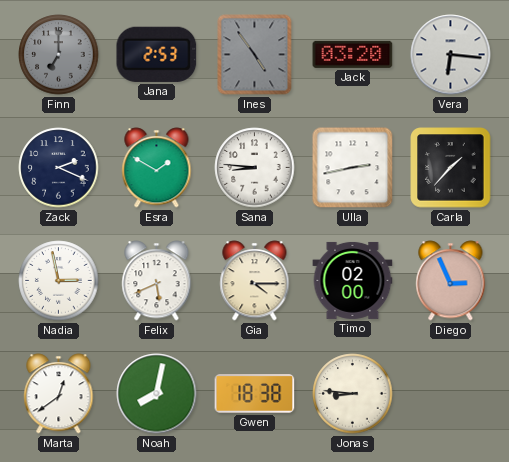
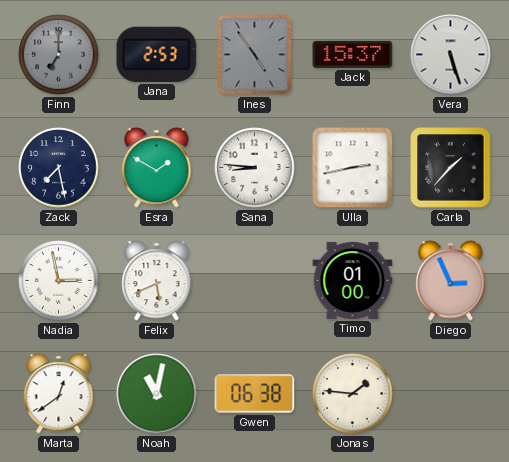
Jack: 03:20 -> 15:37
Vera: 6:16 -> 5:27
Zack: 2:19 -> 7:28
Gia: 4:15 -> none
Timo: 02:00 -> 01:00
Noah: 8:02 -> 11:02
Gwen: 18:38 -> 06:38
Jonas: 8:46 -> 1:46
